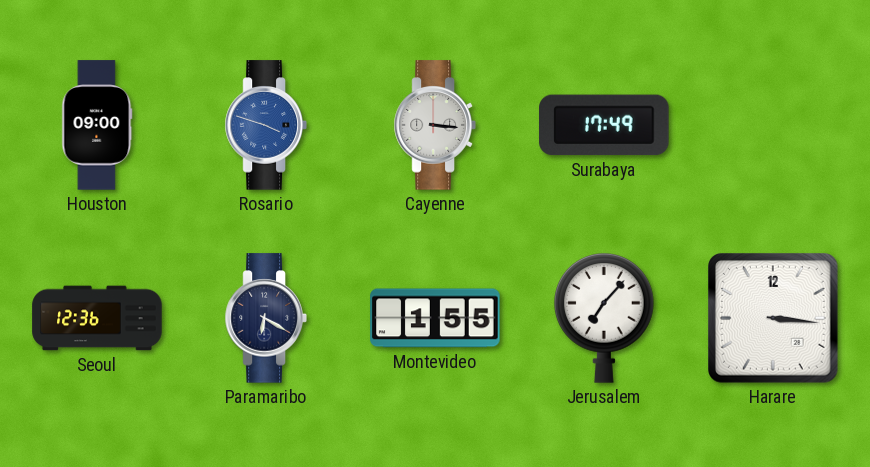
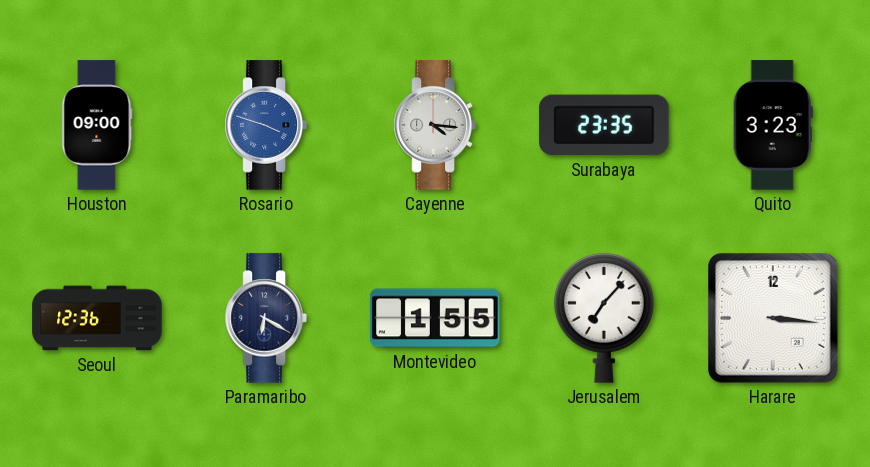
Cayenne: 3:16 -> 4:16
Surabaya: 17:49 -> 23:35
Quito: none -> 3:23
